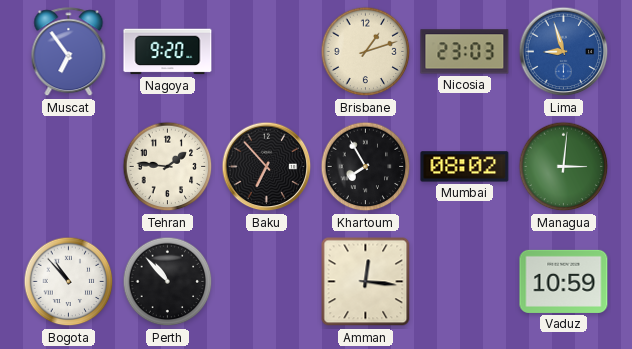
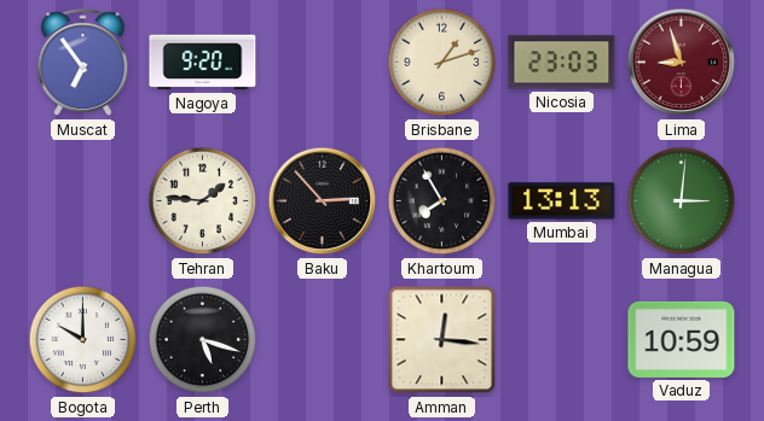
Lima dial: blue -> burgundy
Baku: 6:53 -> 2:53
Mumbai: 08:02 -> 13:13
Bogota: 10:53 -> 10:00
Perth: 10:53 -> 5:18
